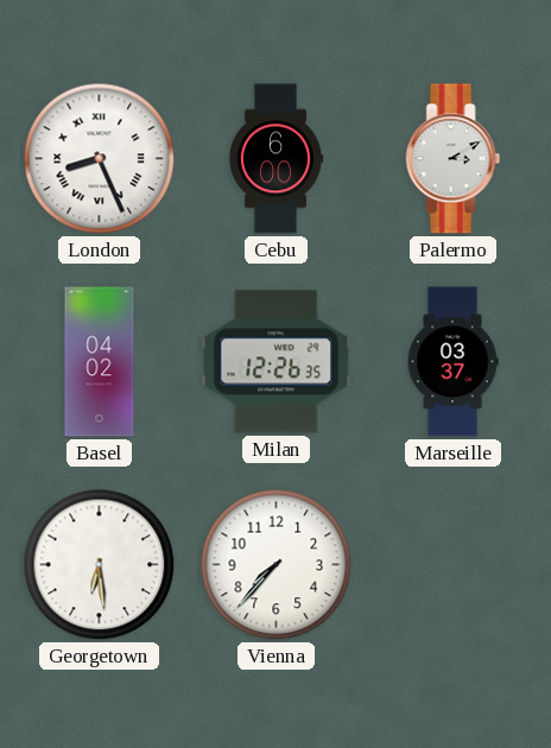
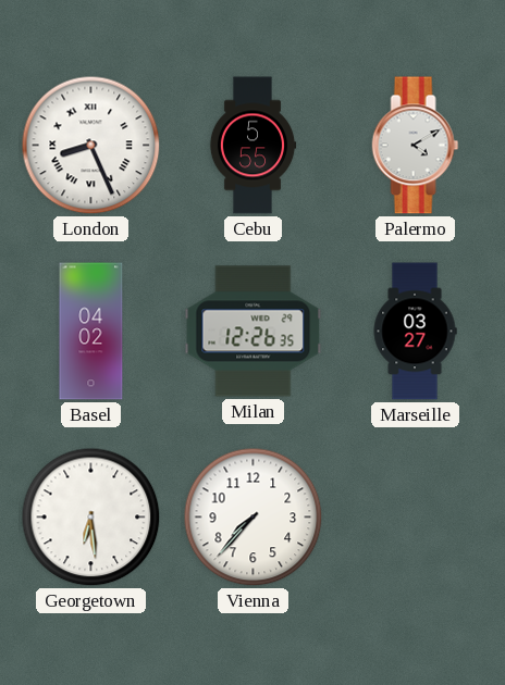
Cebu: 6:00 -> 5:55
Palermo: 3:10 -> 4:10
Marseille: 03:37 -> 03:27
